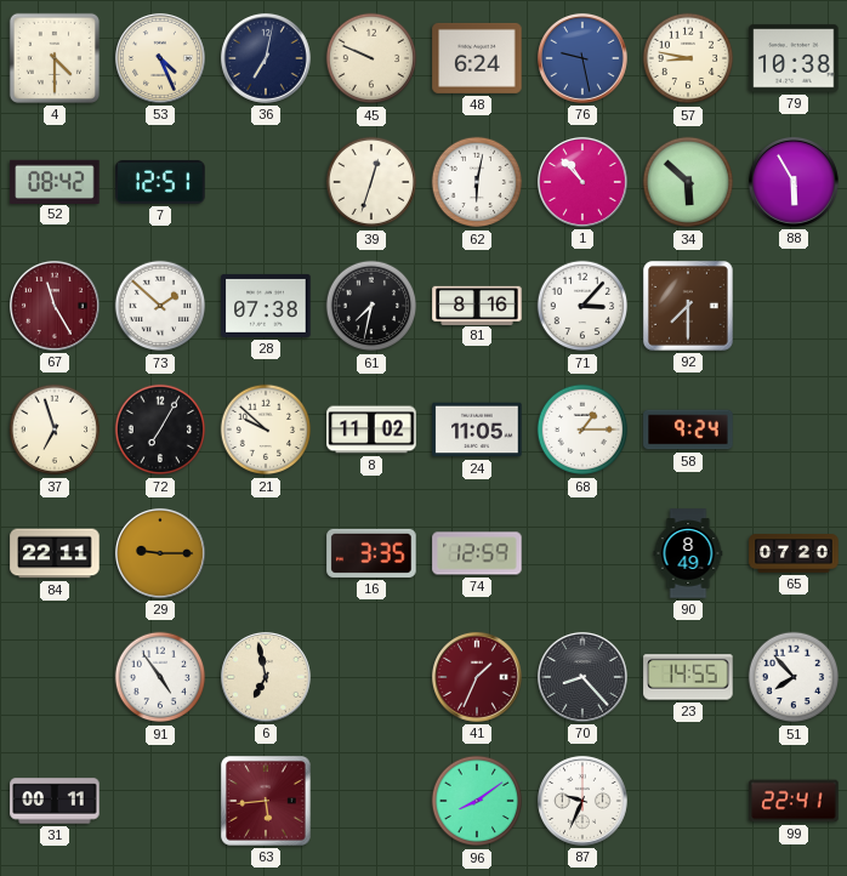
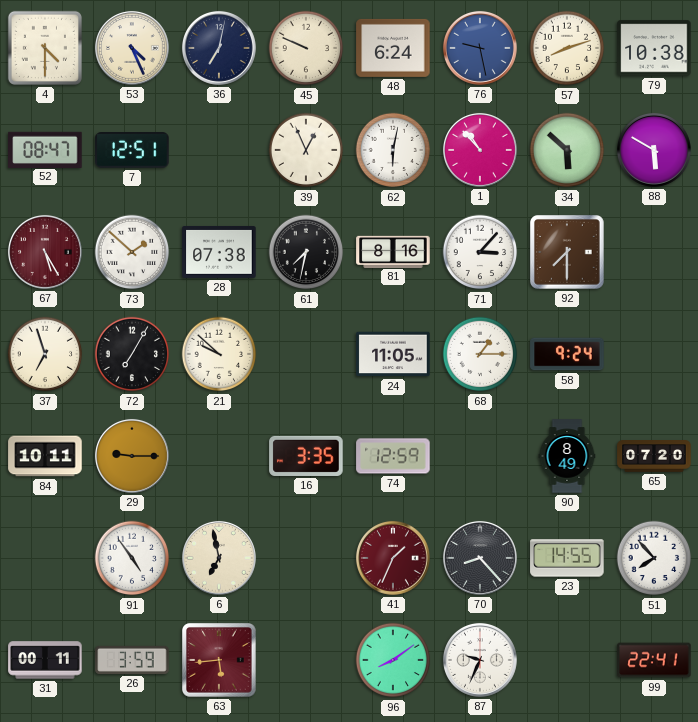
57: 8:47 -> 8:12
52: 08:42 -> 08:47
39: 12:33 -> 12:56
88: 5:55 -> 5:50
67: 11:25 -> 5:25
8: 11:02 -> none
84: 22:11 -> 10:11
26: none -> 3:59
